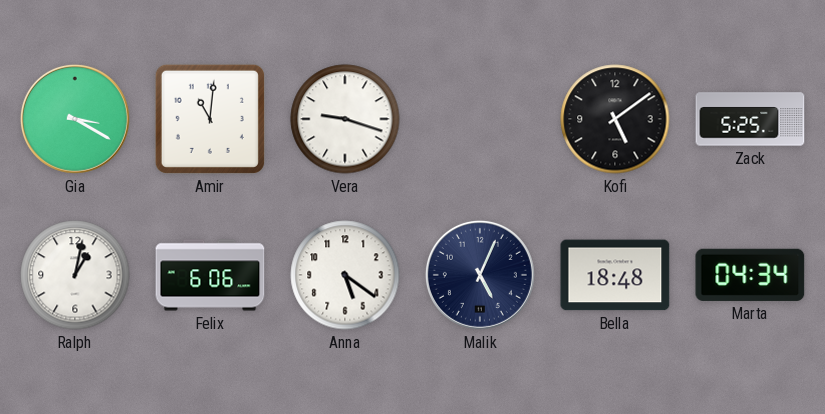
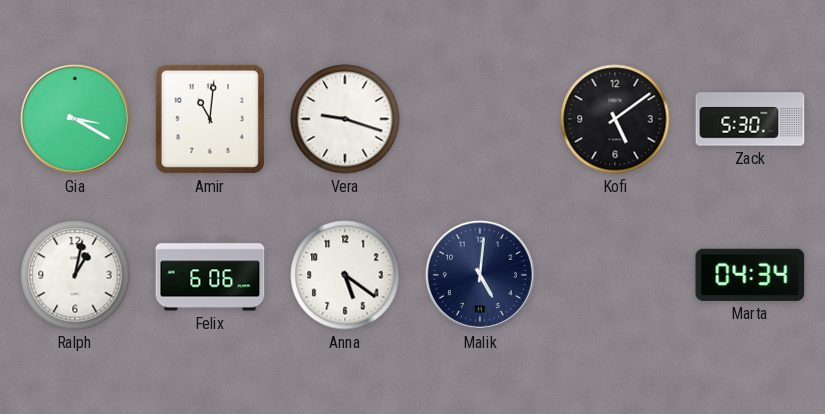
Zack: 5:25 -> 5:30
Malik: 5:04 -> 5:01
Bella: 18:48 -> none
